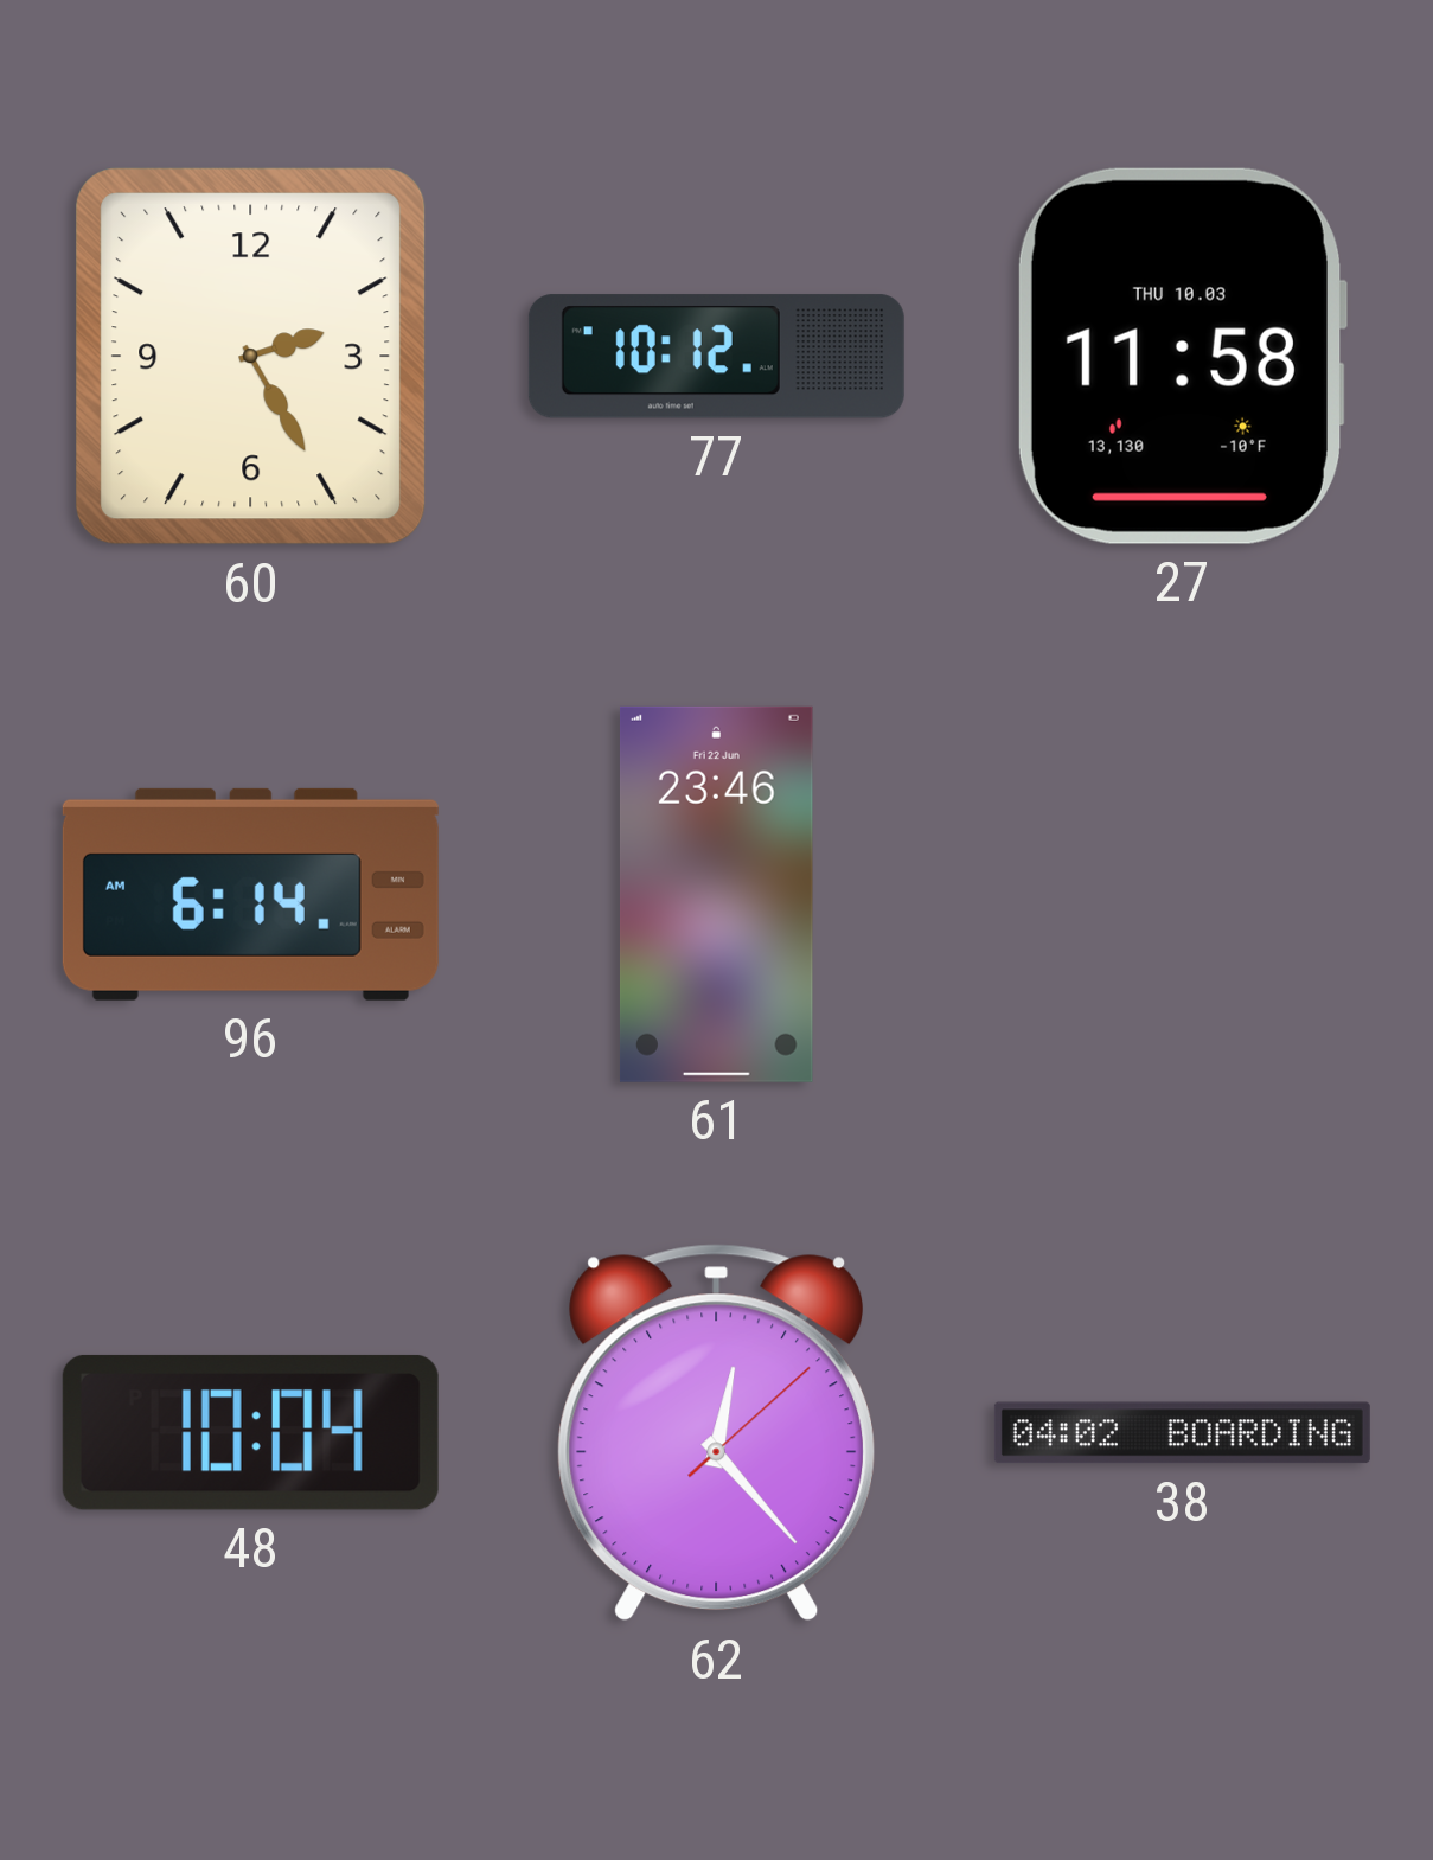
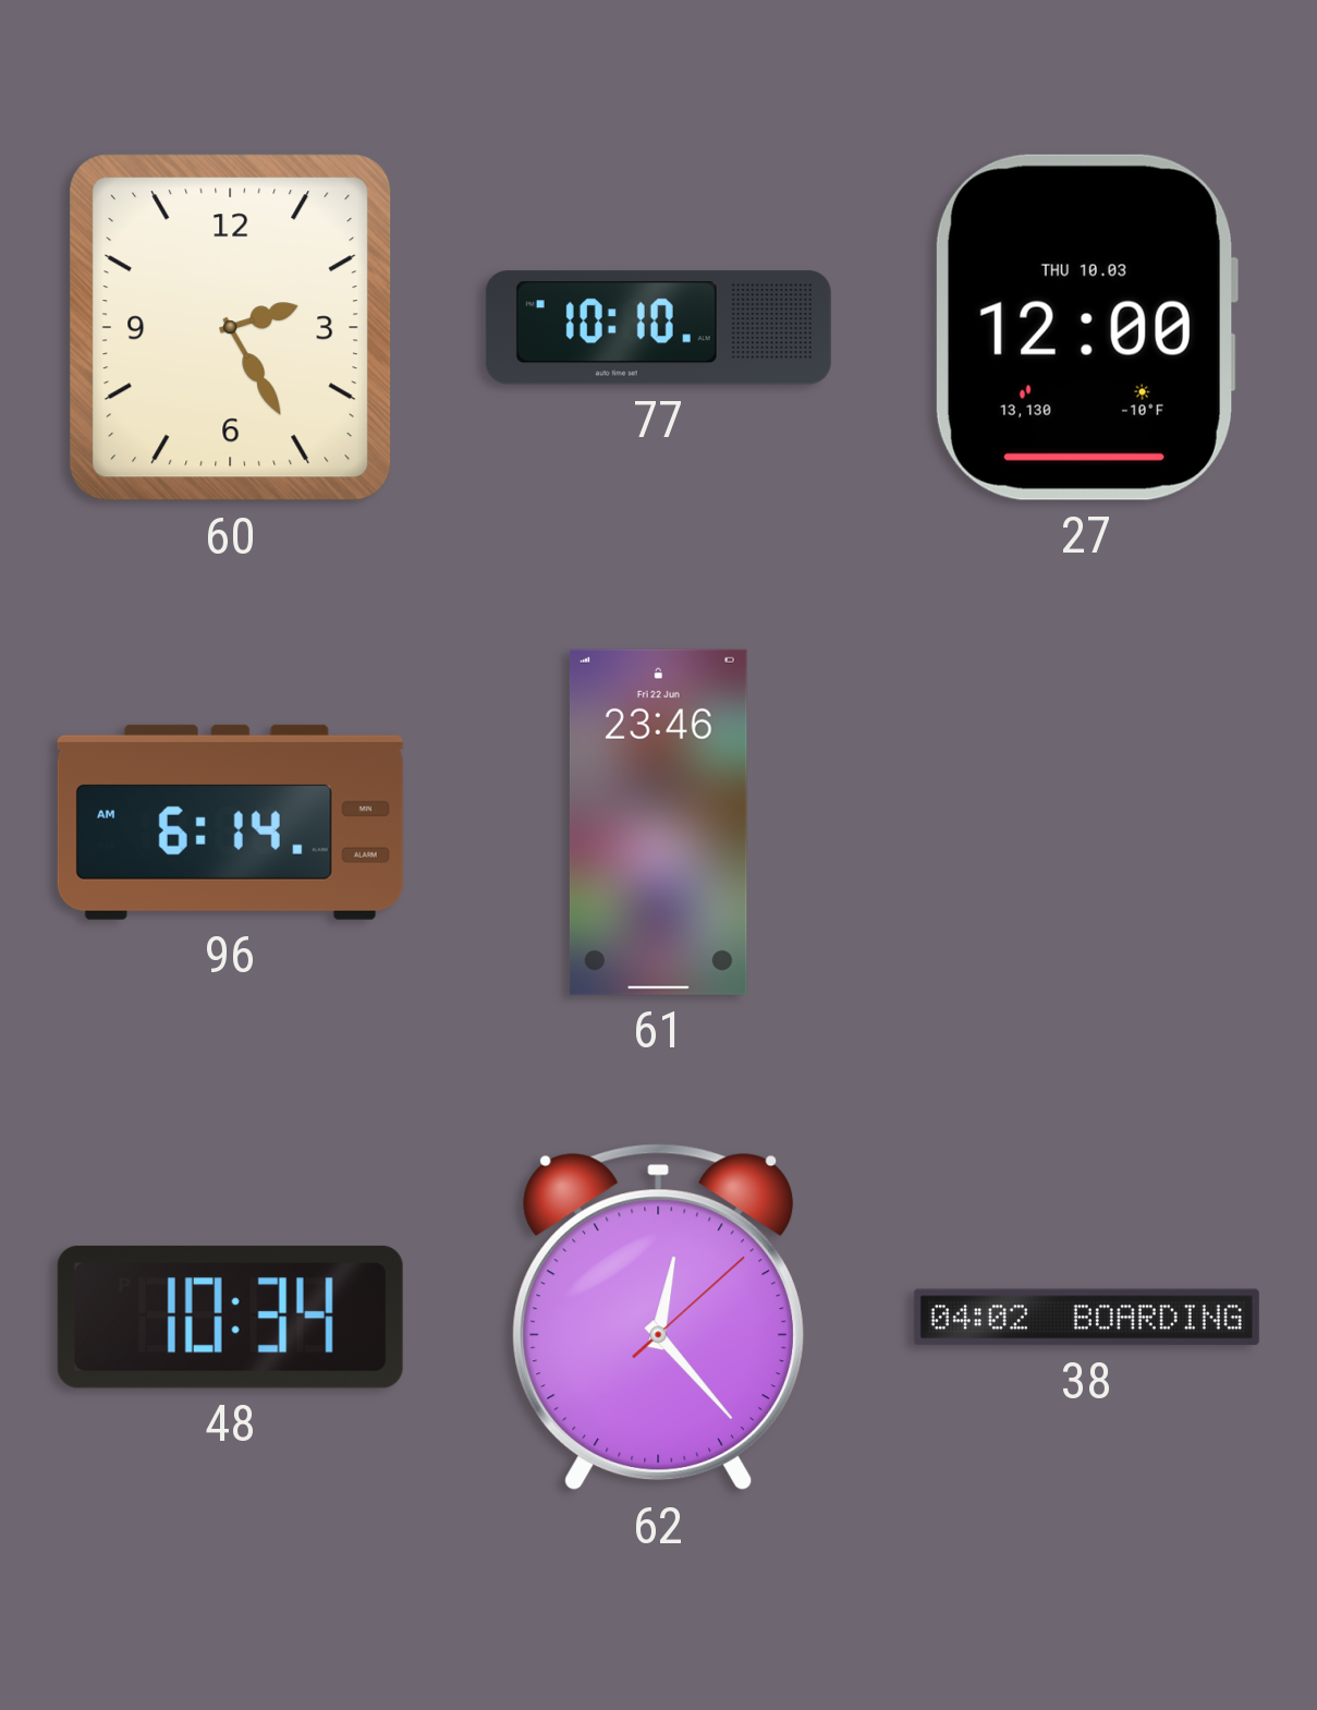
77: 10:12 -> 10:10
27: 11:58 -> 12:00
48: 10:04 -> 10:34
